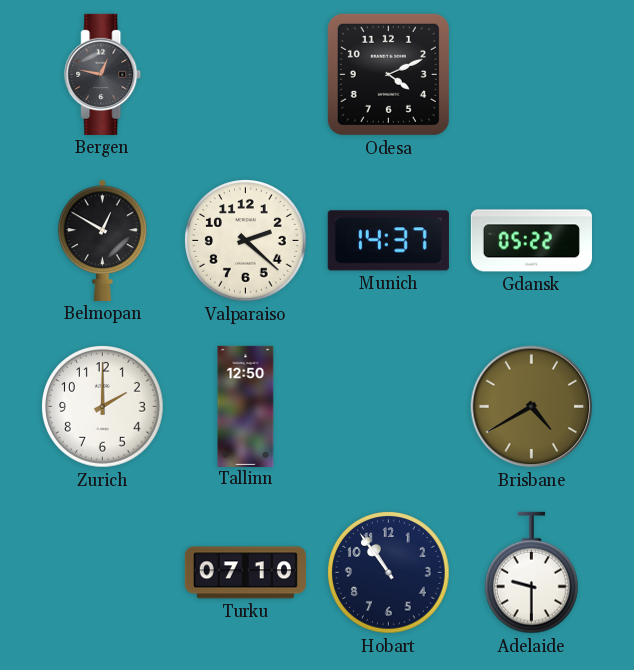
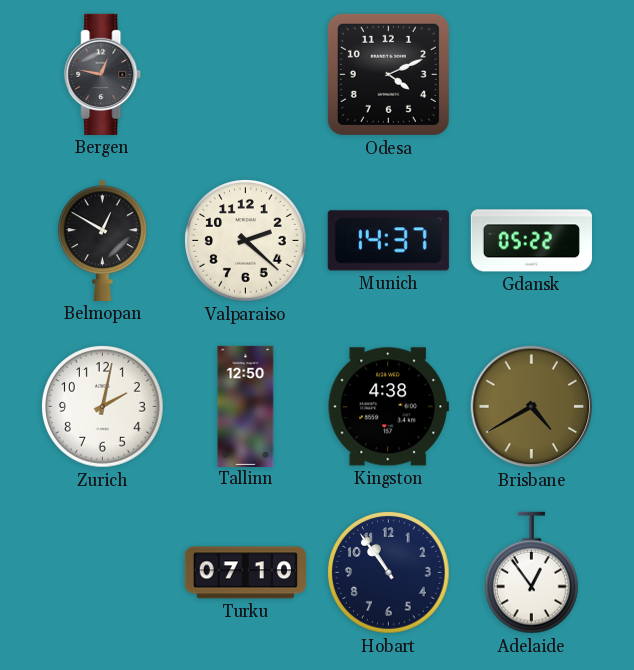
Zurich: 2:00 -> 2:02
Kingston: none -> 4:38
Adelaide: 9:30 -> 12:54
